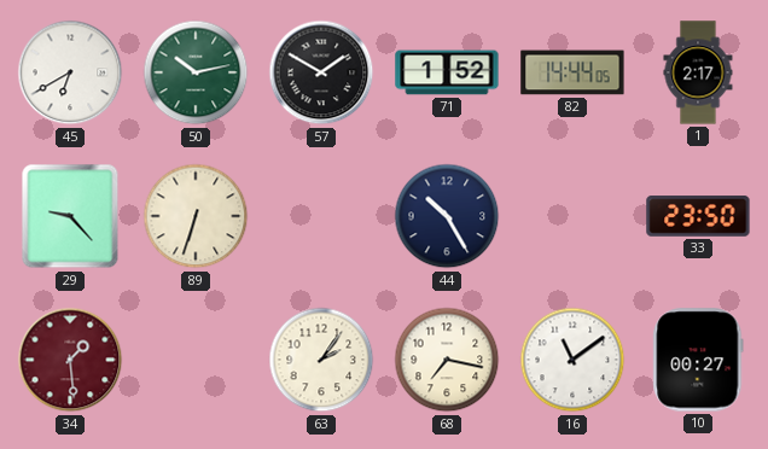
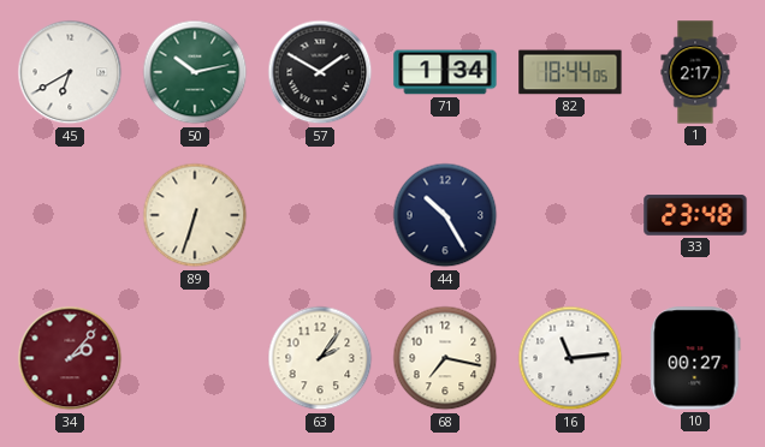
71: 1:52 -> 1:34
82: 14:44 -> 18:44
29: 9:23 -> none
33: 23:50 -> 23:48
34: 1:29 -> 2:07
16: 11:09 -> 11:14
